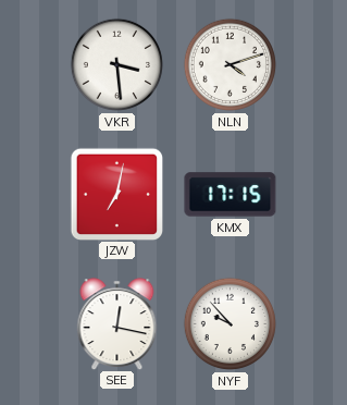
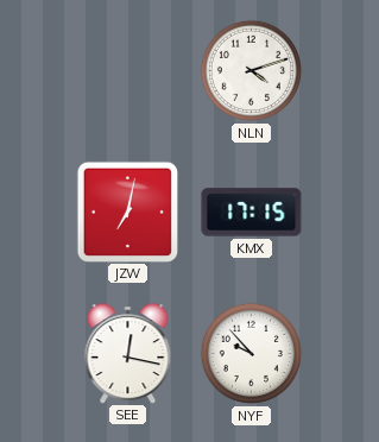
VKR: 3:29 -> none
